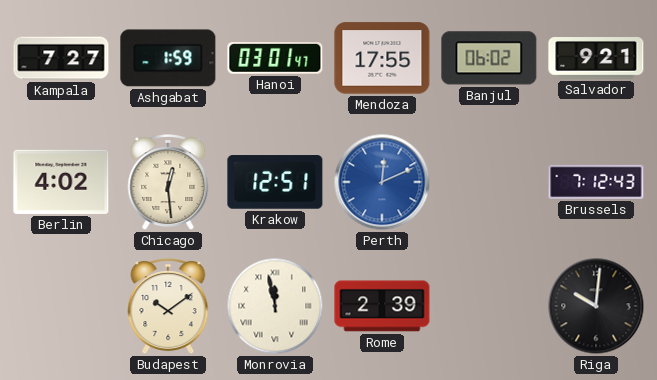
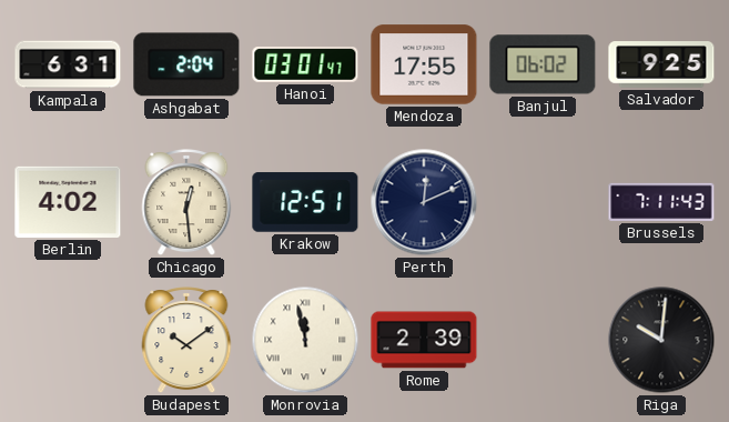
Kampala: 7:27 -> 6:31
Ashgabat: 1:59 -> 2:04
Salvador: 9:21 -> 9:25
Perth dial: blue -> navy
Brussels: 7:12 -> 7:11
